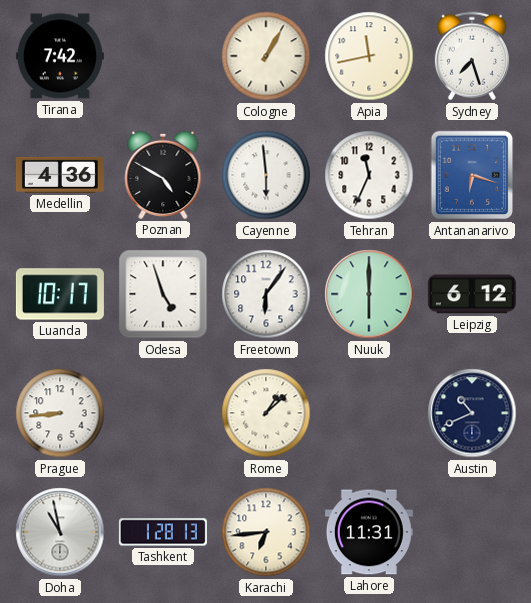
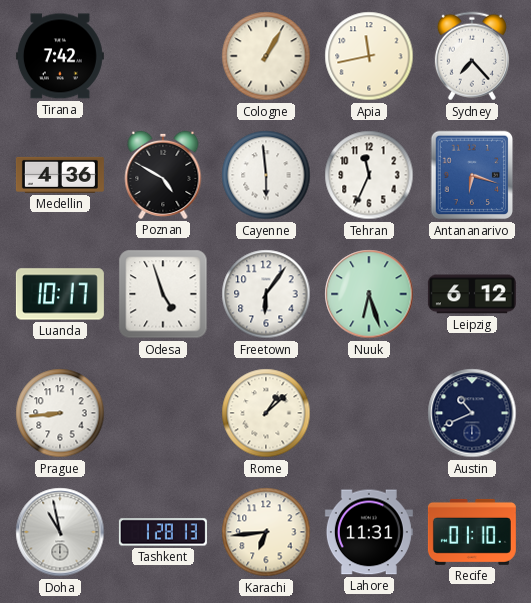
Sydney: 7:27 -> 7:23
Nuuk: 6:00 -> 6:27
Recife: none -> 01:10
